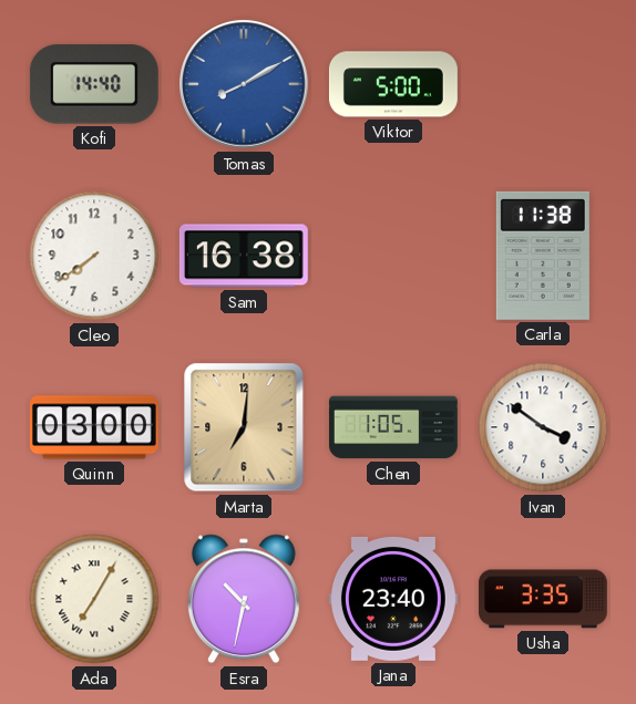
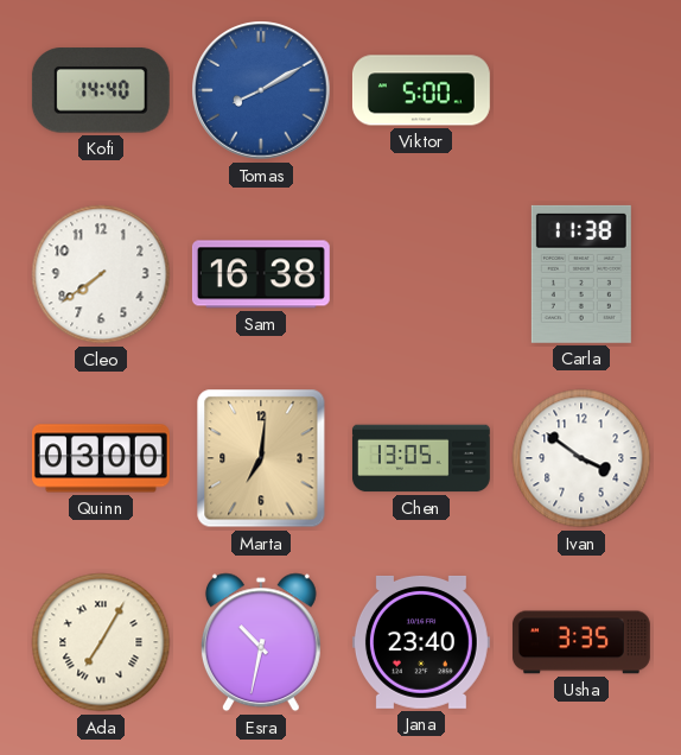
Chen: 1:05 -> 13:05
